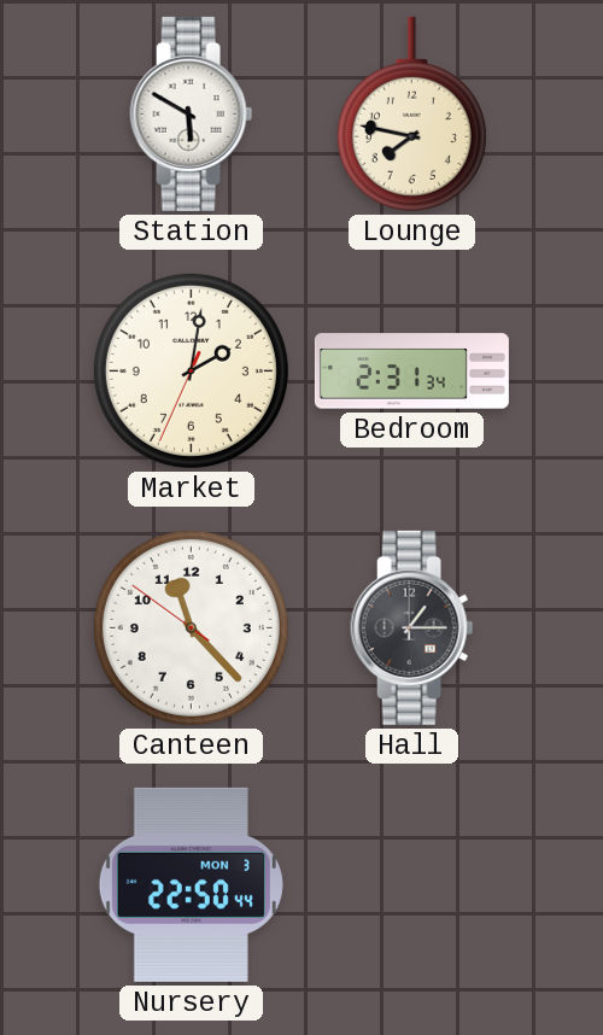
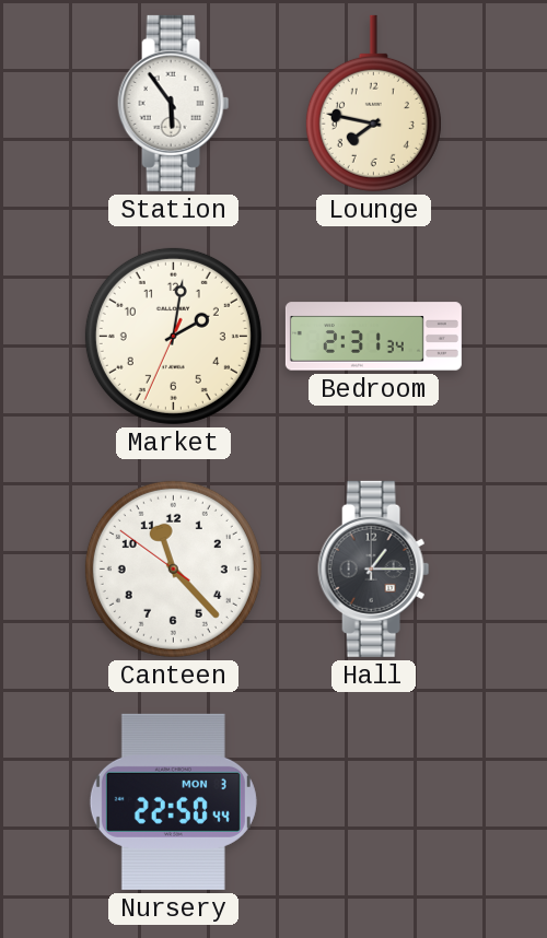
Station: 5:50 -> 5:54
